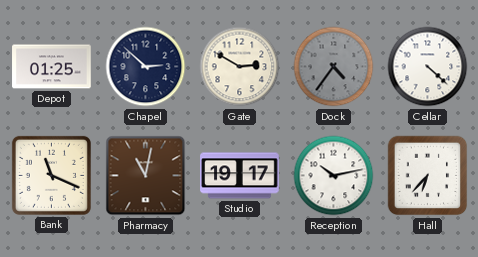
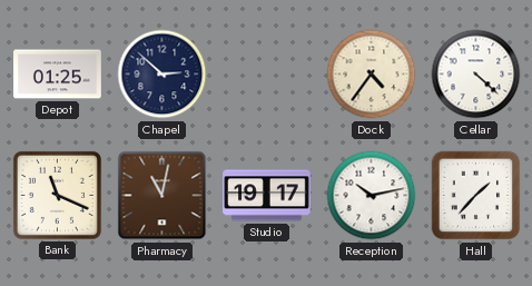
Gate: 2:50 -> none
Dock dial: grey -> cream
Hall: 6:37 -> 1:37
